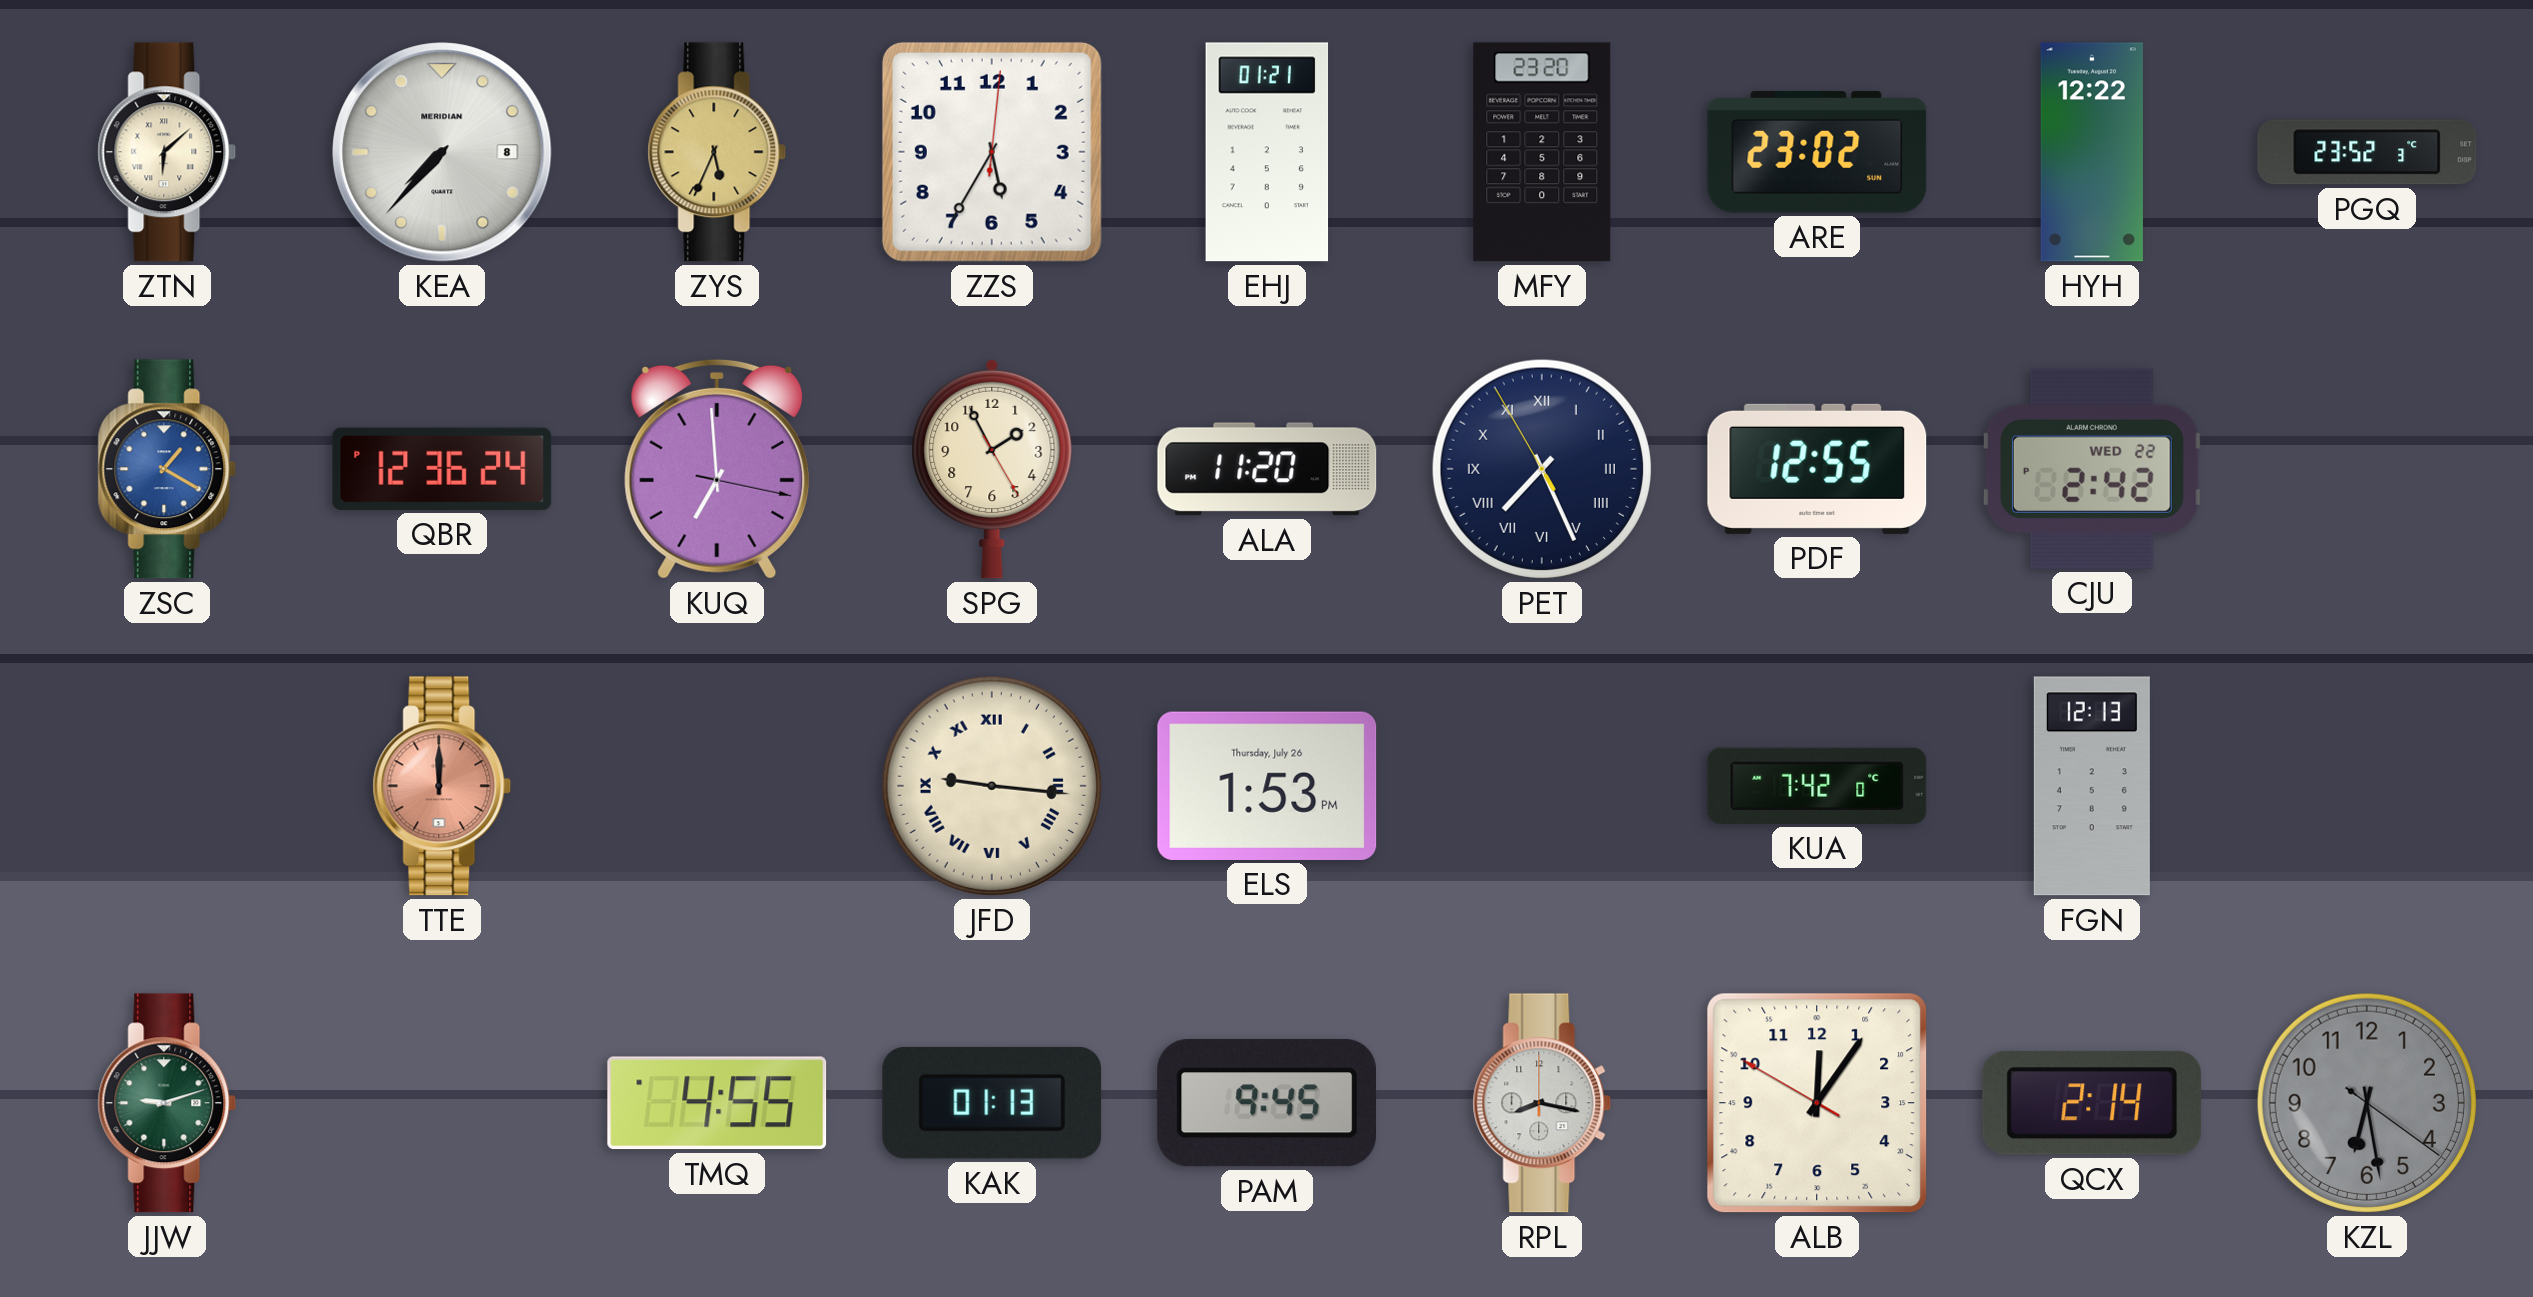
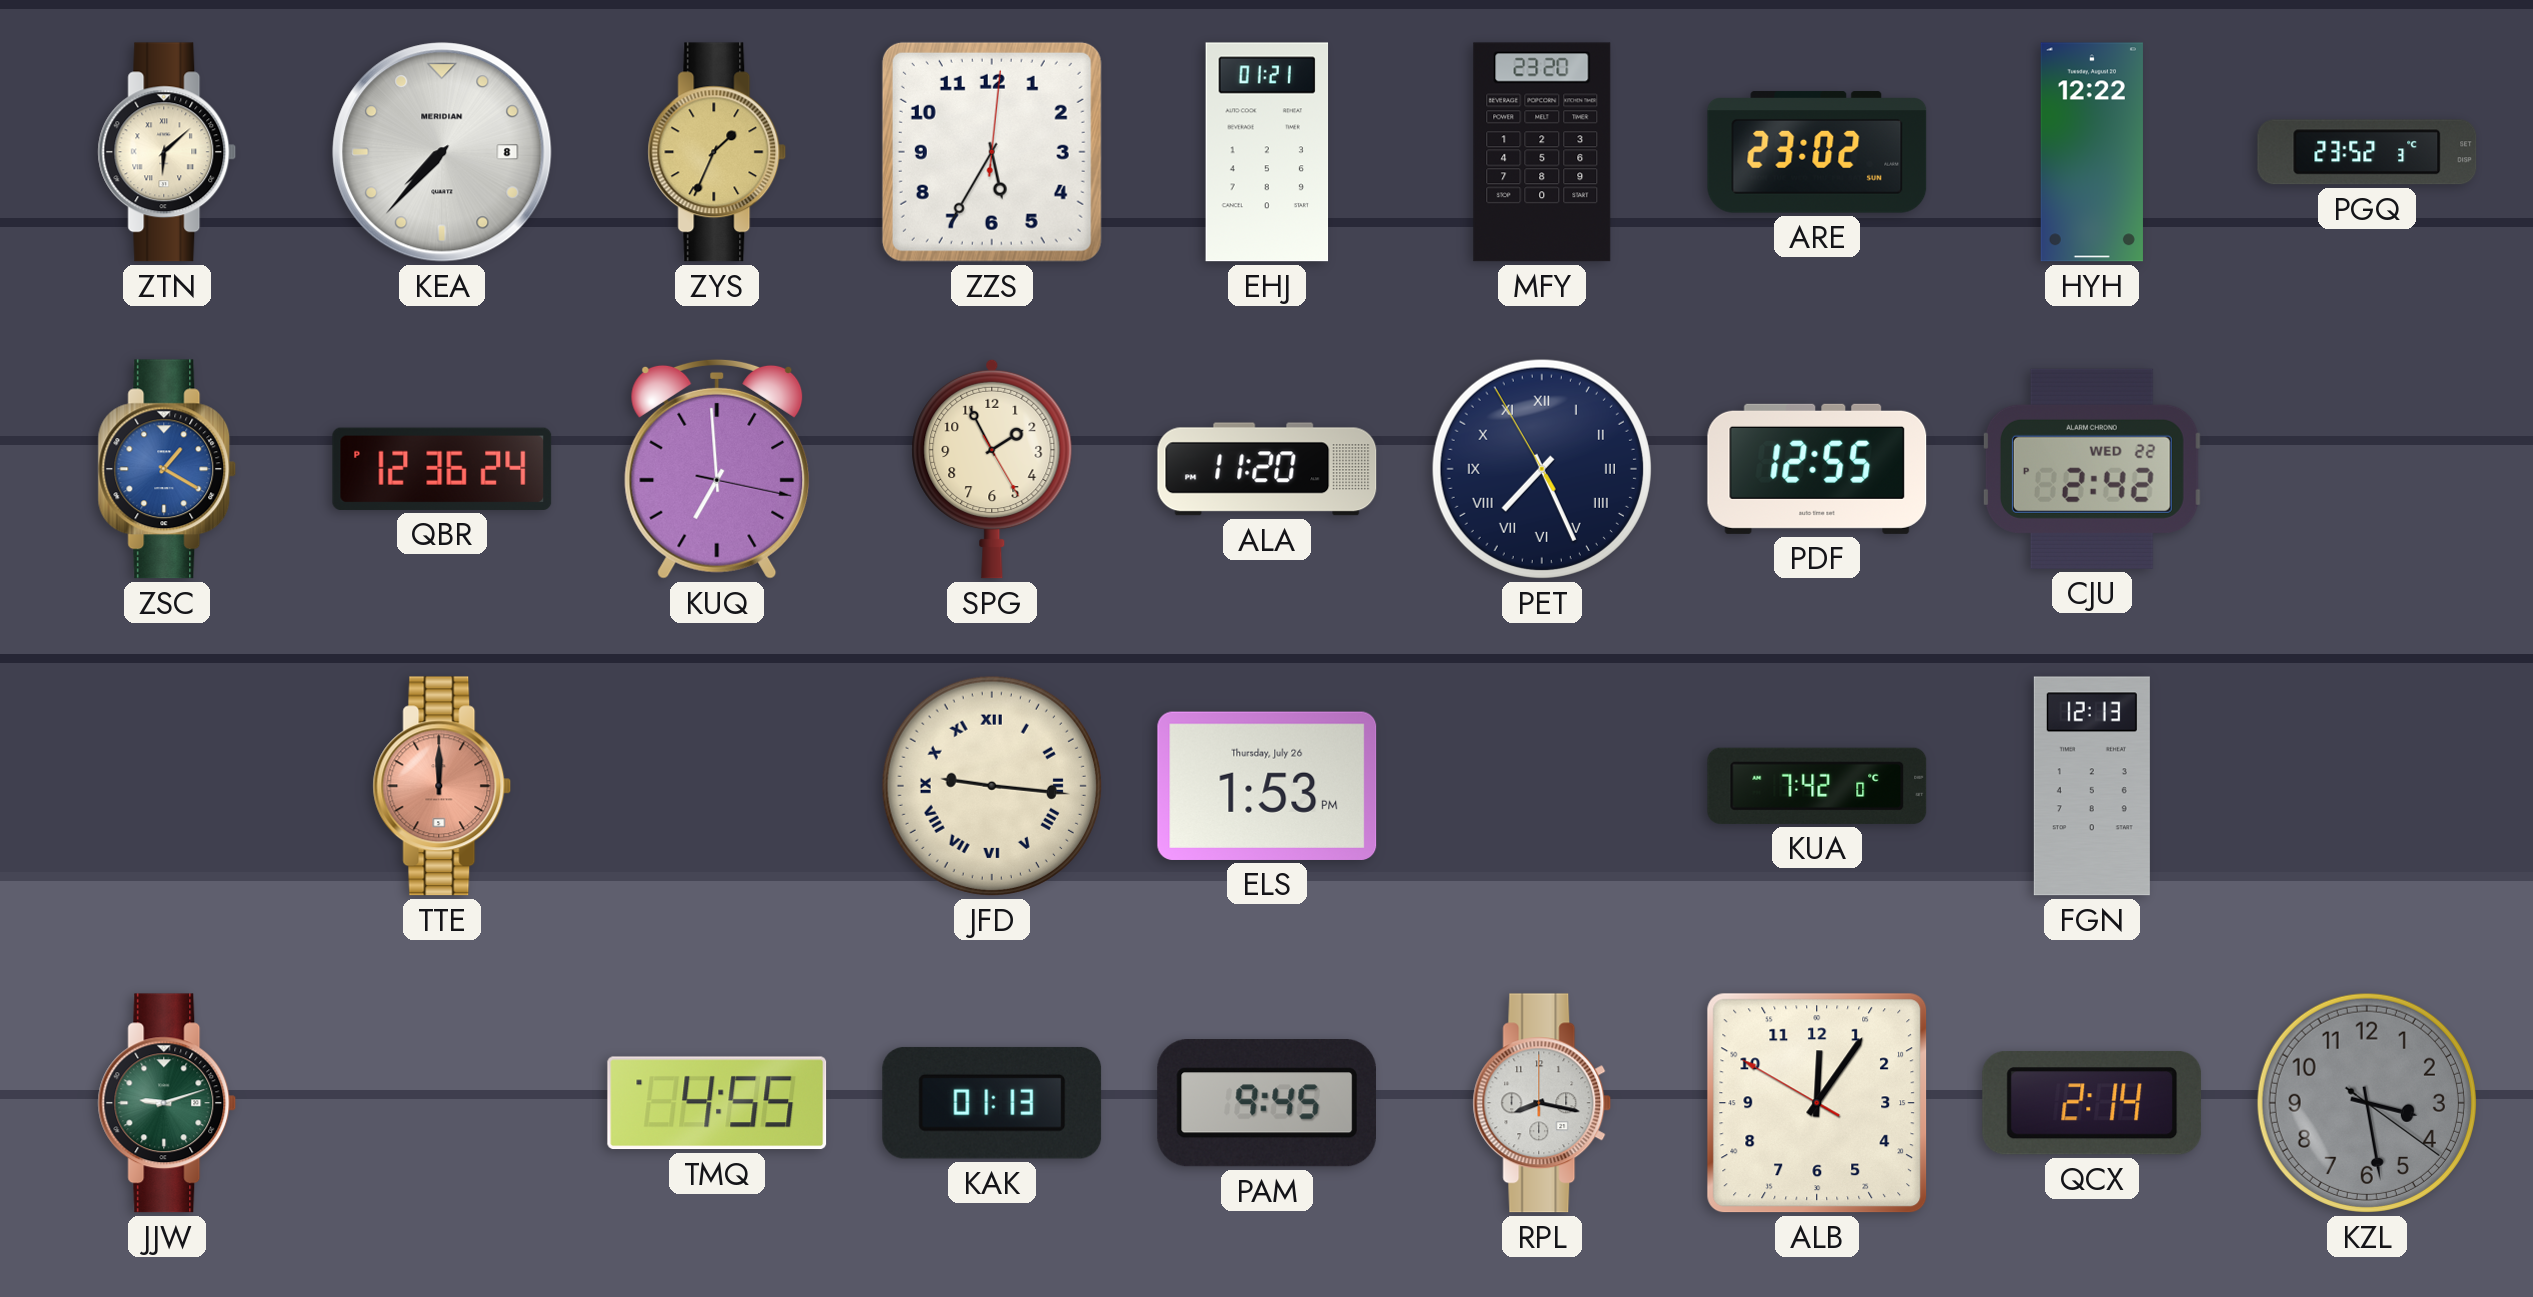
ZYS: 5:34 -> 1:34
KZL: 6:28 -> 3:28
